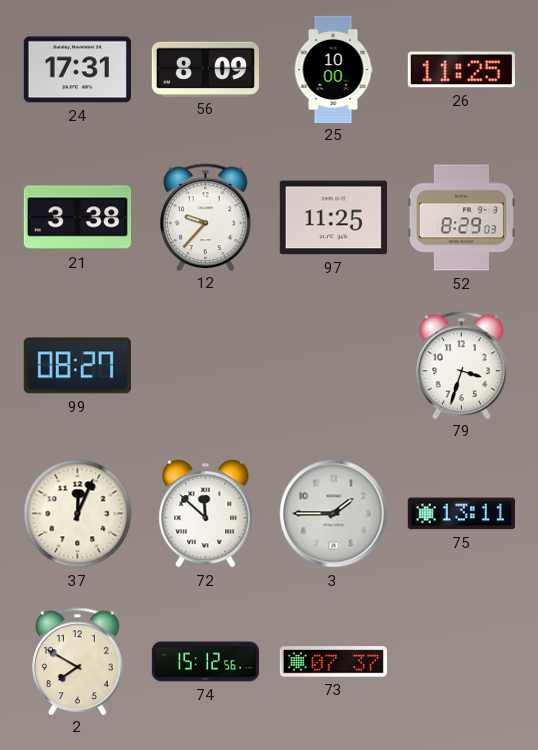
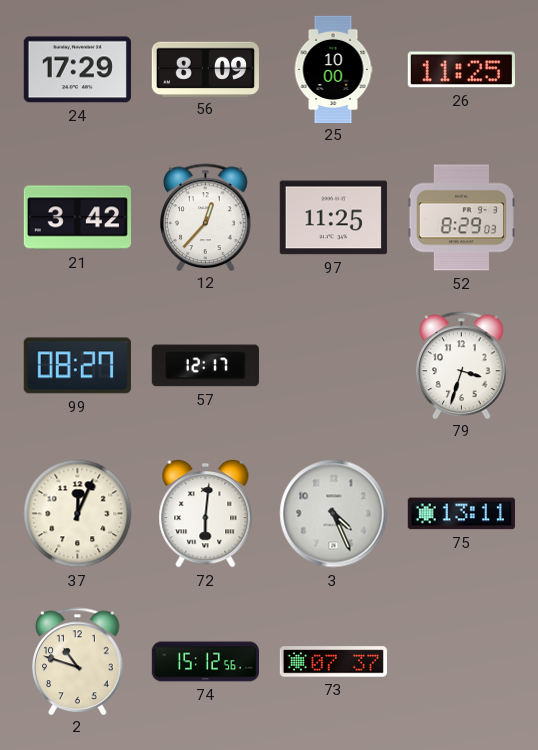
24: 17:31 -> 17:29
21: 3:38 -> 3:42
12: 9:37 -> 12:37
57: none -> 12:17
72: 11:52 -> 6:01
3: 1:45 -> 4:26
2: 7:50 -> 10:48
